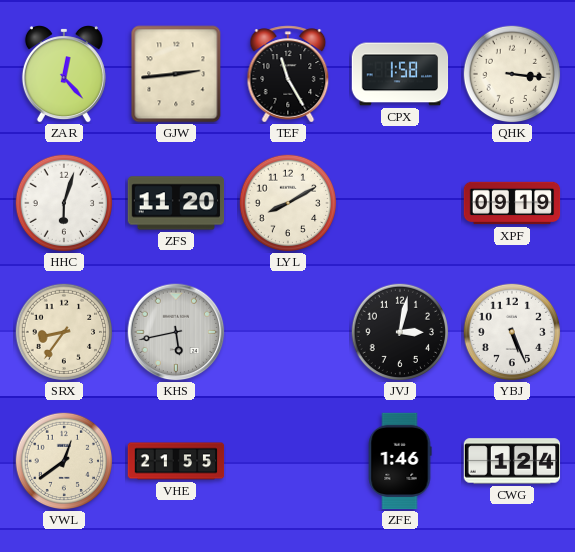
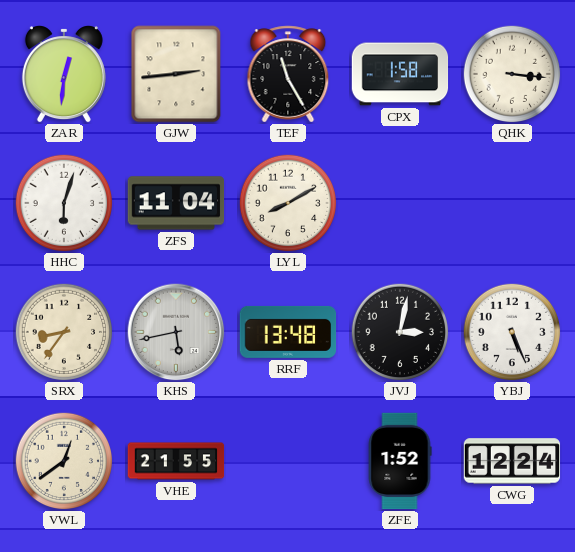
ZAR: 12:23 -> 12:31
ZFS: 11:20 -> 11:04
XPF: 09:19 -> none
RRF: none -> 13:48
ZFE: 1:46 -> 1:52
CWG: 1:24 -> 12:24
